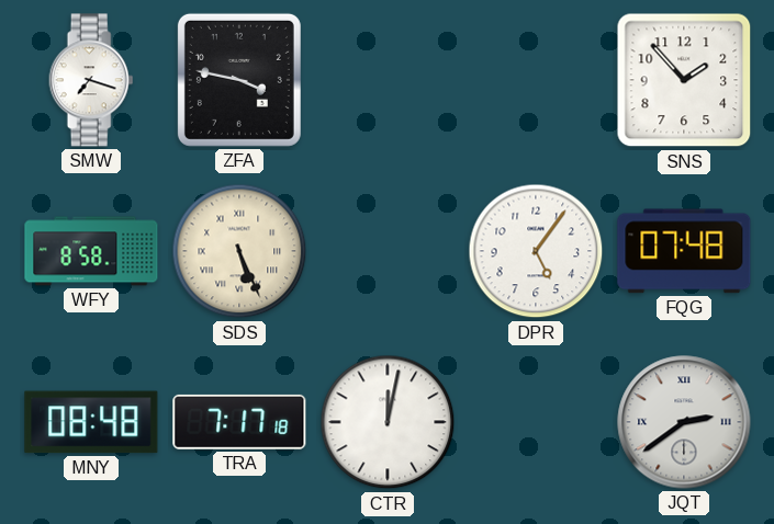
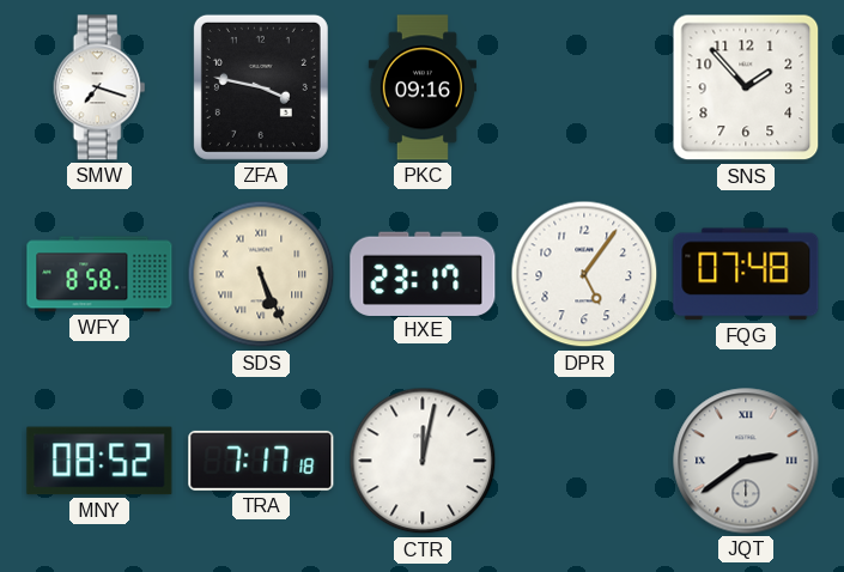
PKC: none -> 09:16
HXE: none -> 23:17
MNY: 08:48 -> 08:52
